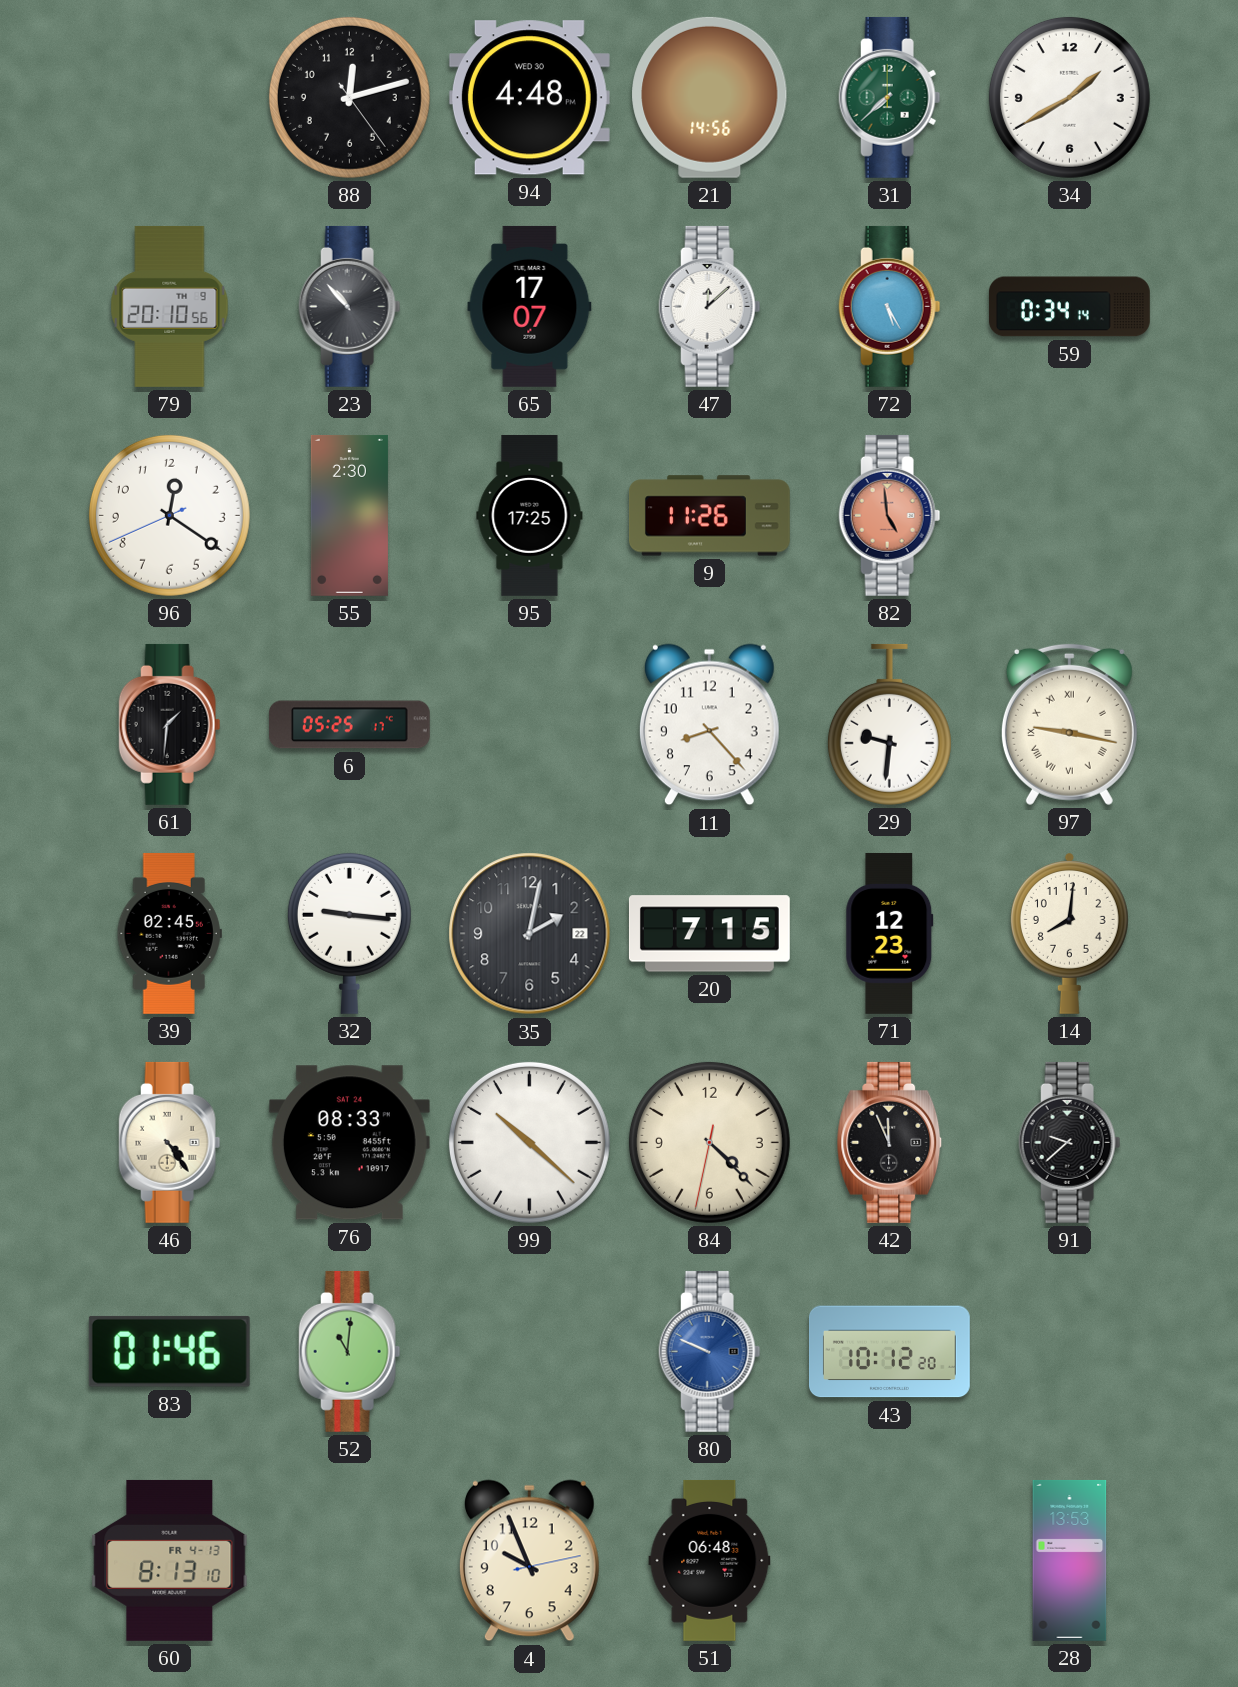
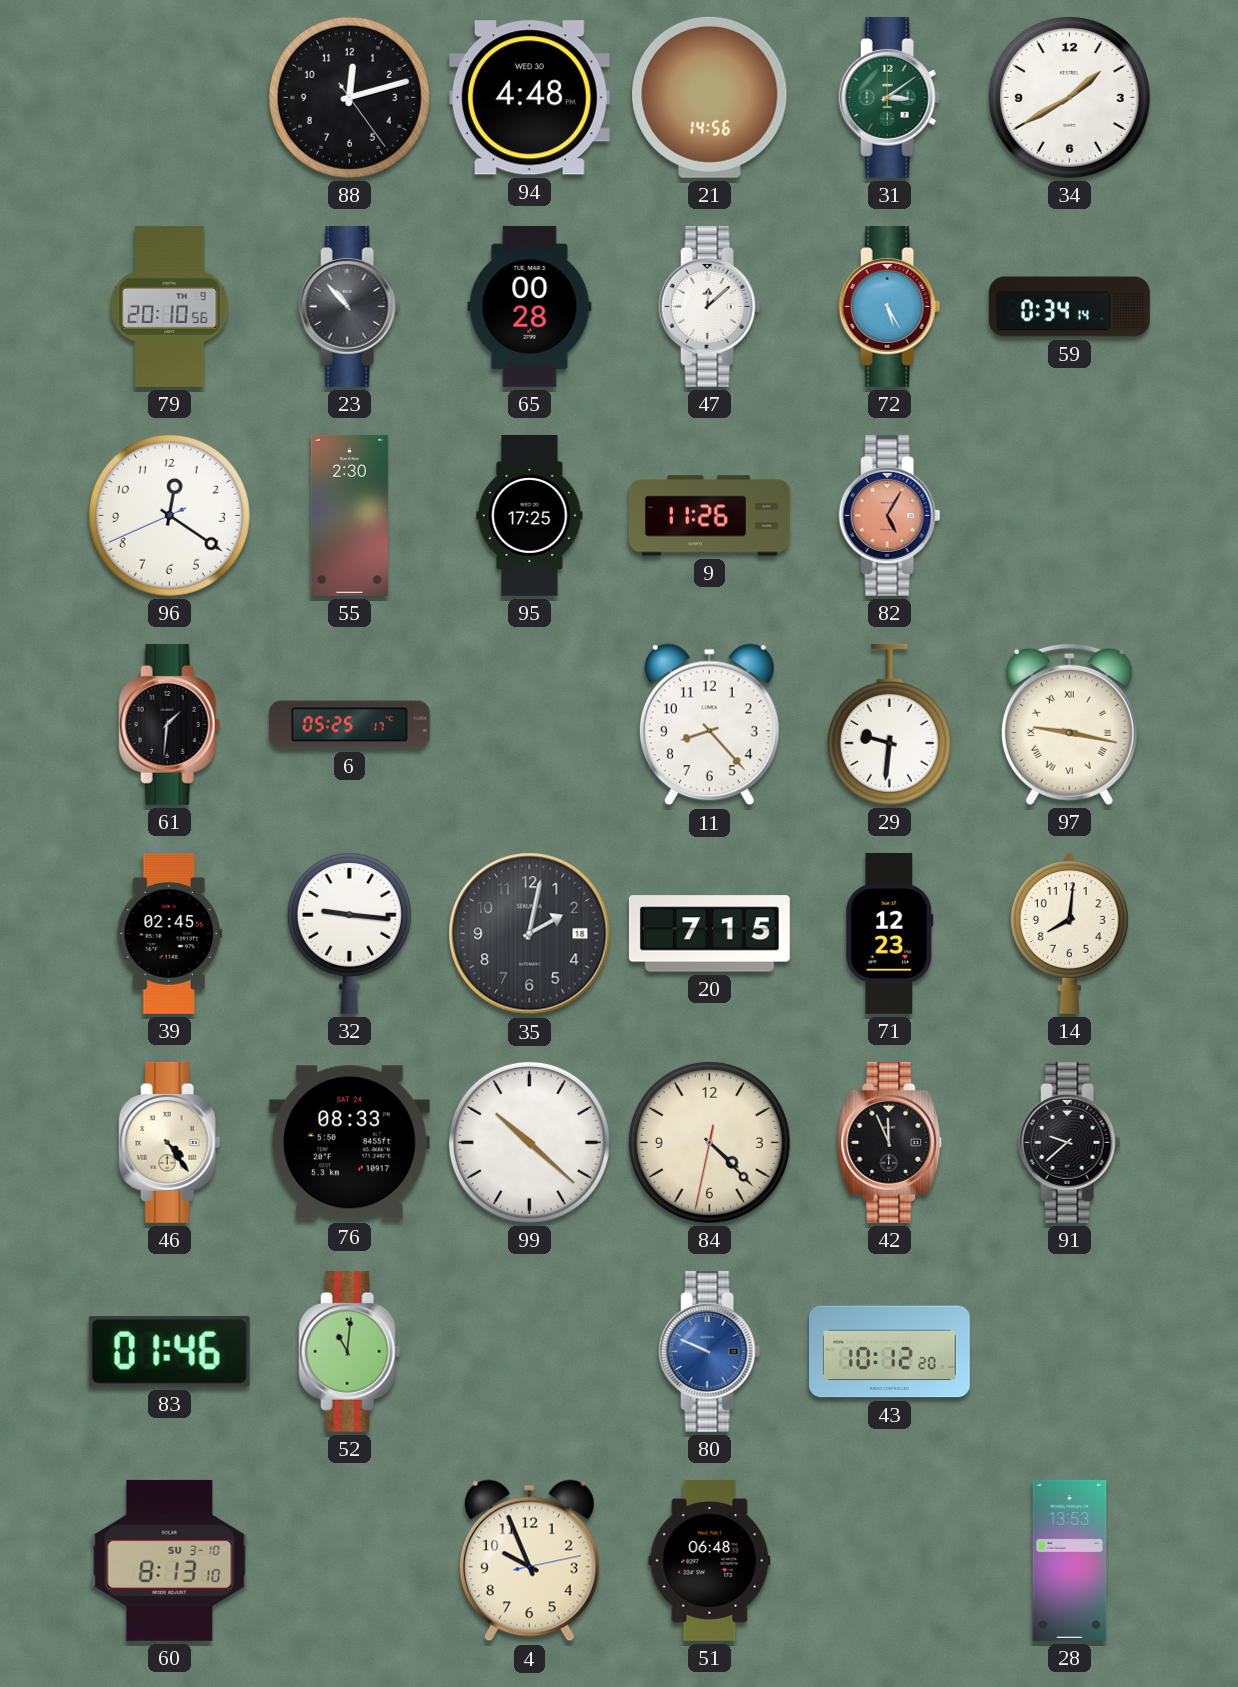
31: 7:38 -> 3:09
65: 17:07 -> 00:28
82: 4:59 -> 5:05
35 date: 22 -> 18
60 date: FR 4-13 -> SU 3-10
